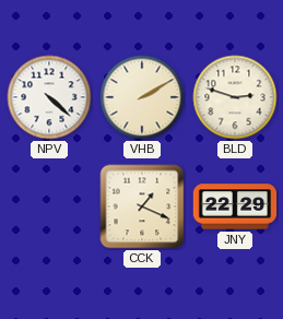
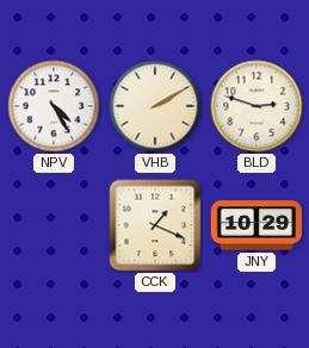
NPV: 4:22 -> 4:25
JNY: 22:29 -> 10:29
